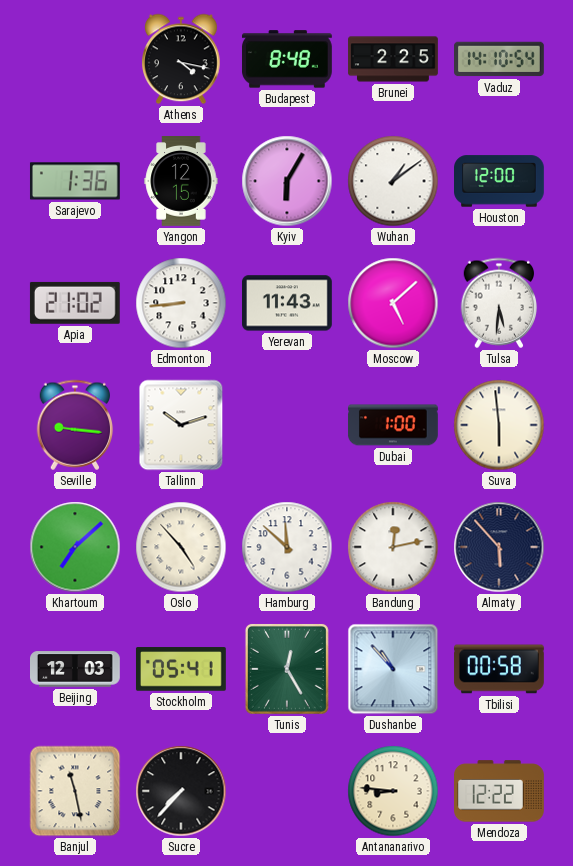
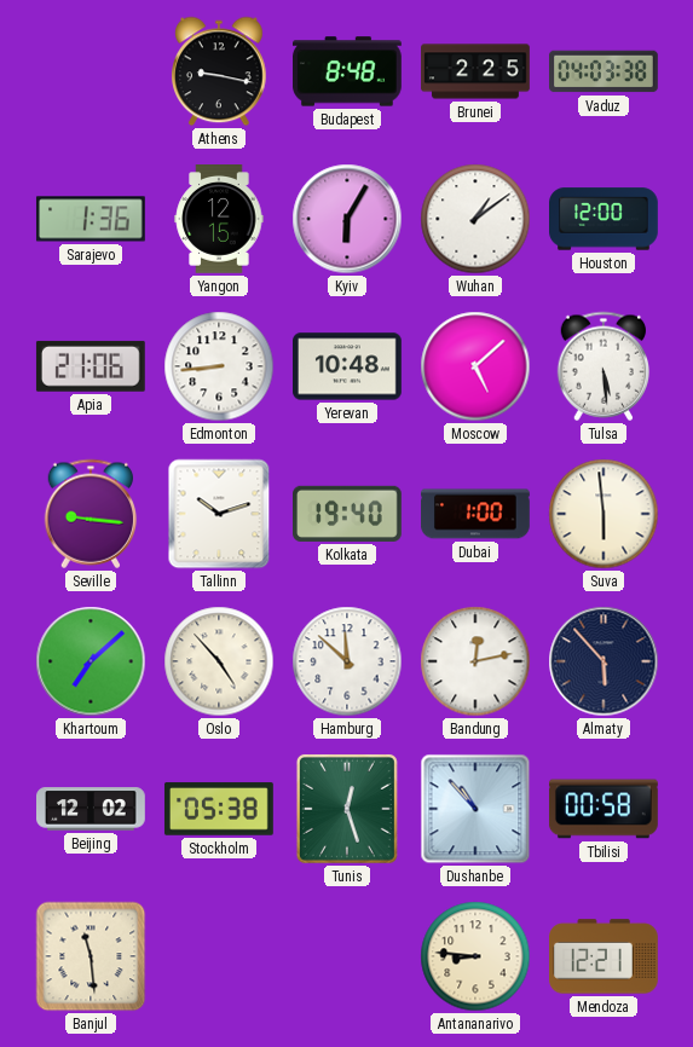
Athens: 4:17 -> 9:17
Vaduz: 14:10 -> 04:03
Apia: 21:02 -> 21:06
Yerevan: 11:43 -> 10:48
Tulsa: 5:31 -> 5:29
Kolkata: none -> 19:40
Beijing: 12:03 -> 12:02
Stockholm: 05:41 -> 05:38
Tunis: 12:25 -> 12:27
Banjul: 11:28 -> 11:29
Sucre: 7:37 -> none
Mendoza: 12:22 -> 12:21
